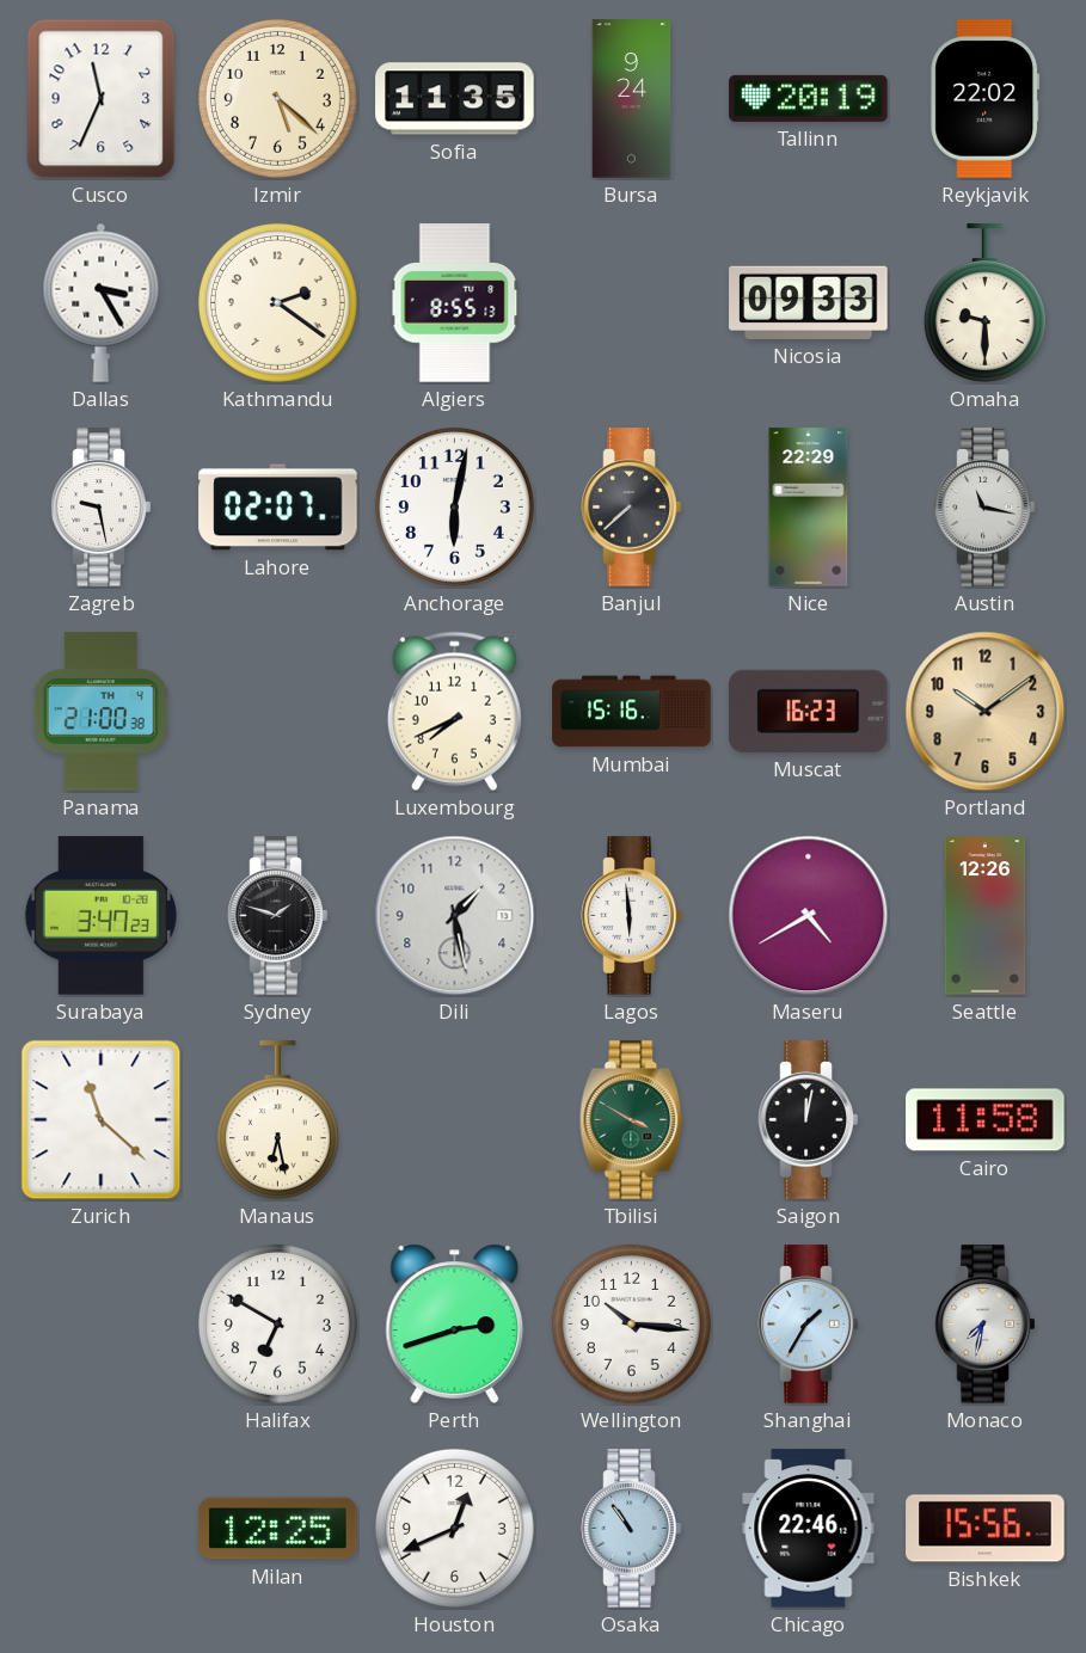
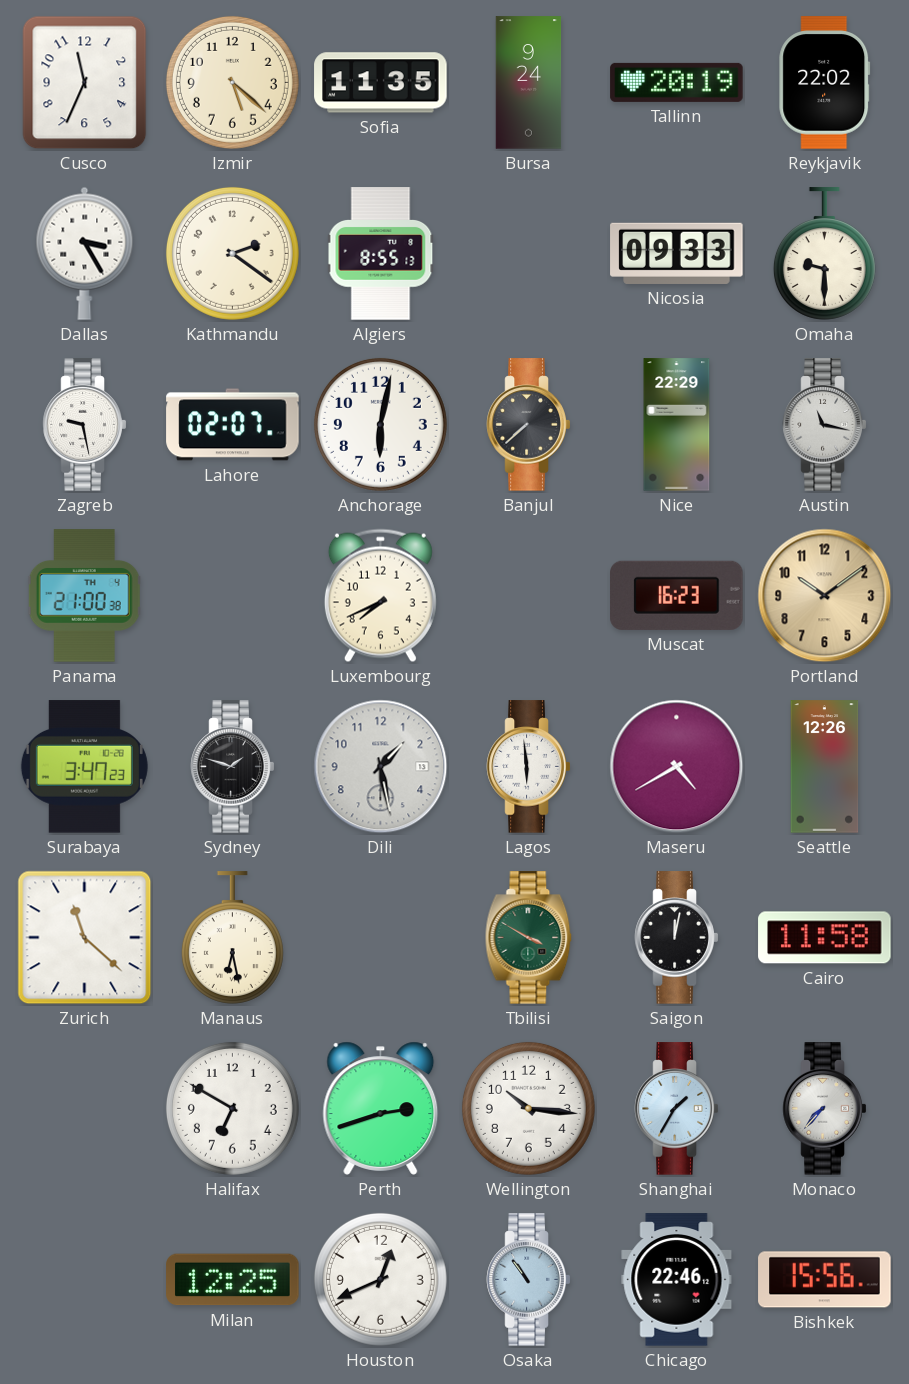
Mumbai: 15:16 -> none
Monaco: 7:32 -> 7:37
